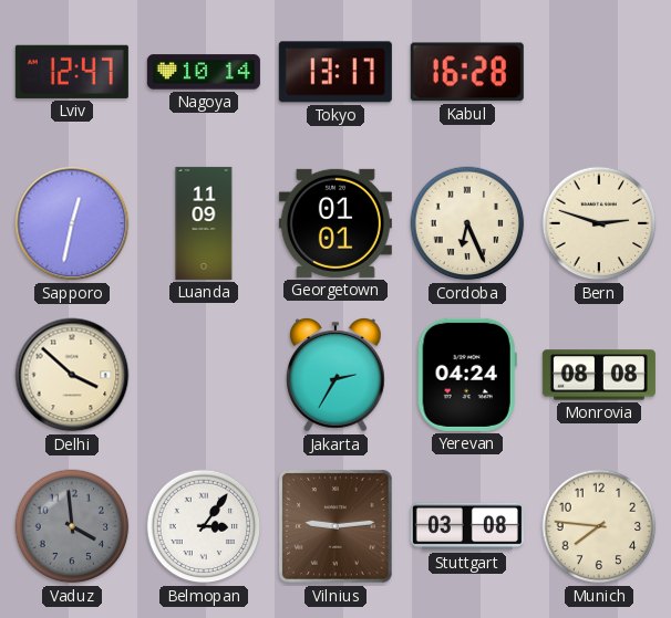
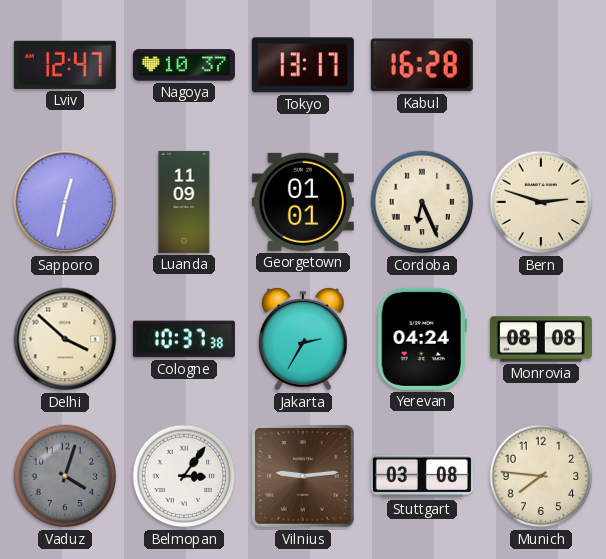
Nagoya: 10:14 -> 10:37
Cologne: none -> 10:37
Vaduz: 3:59 -> 4:03
